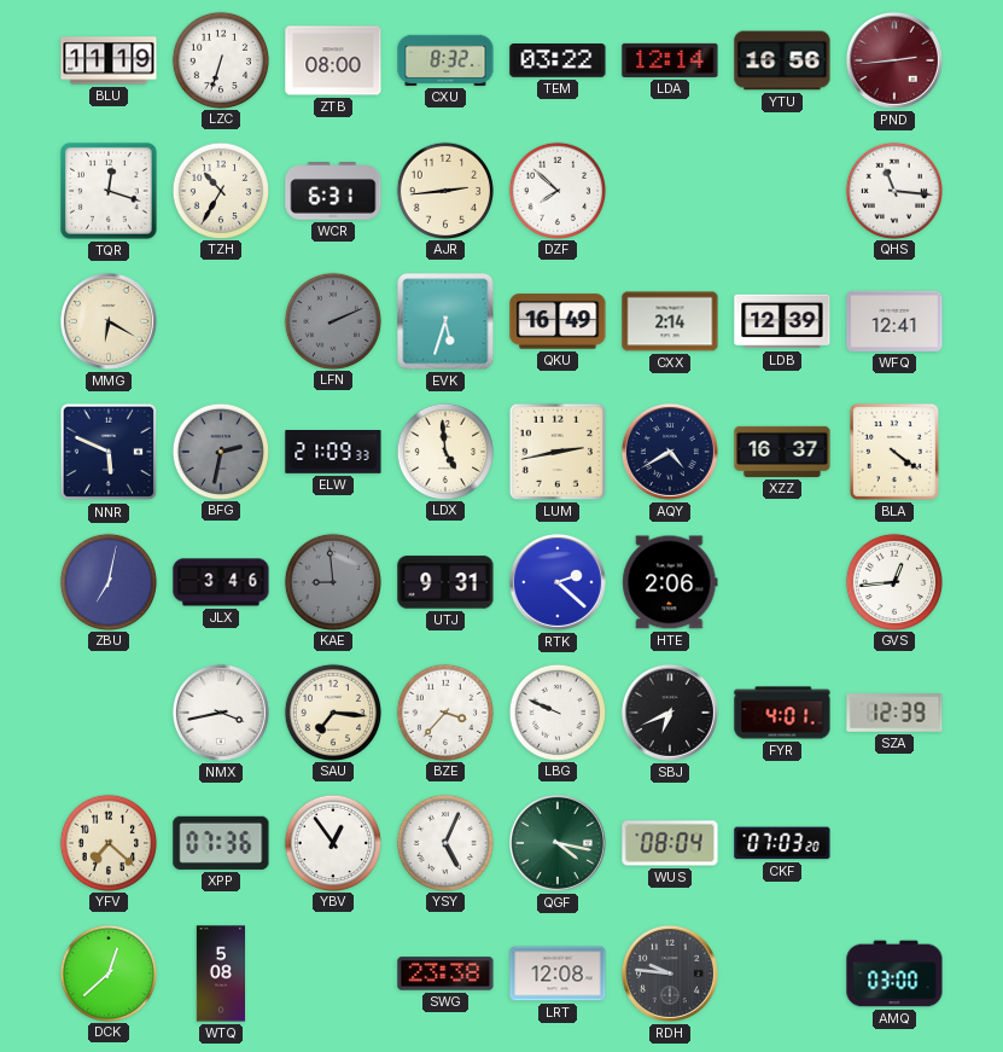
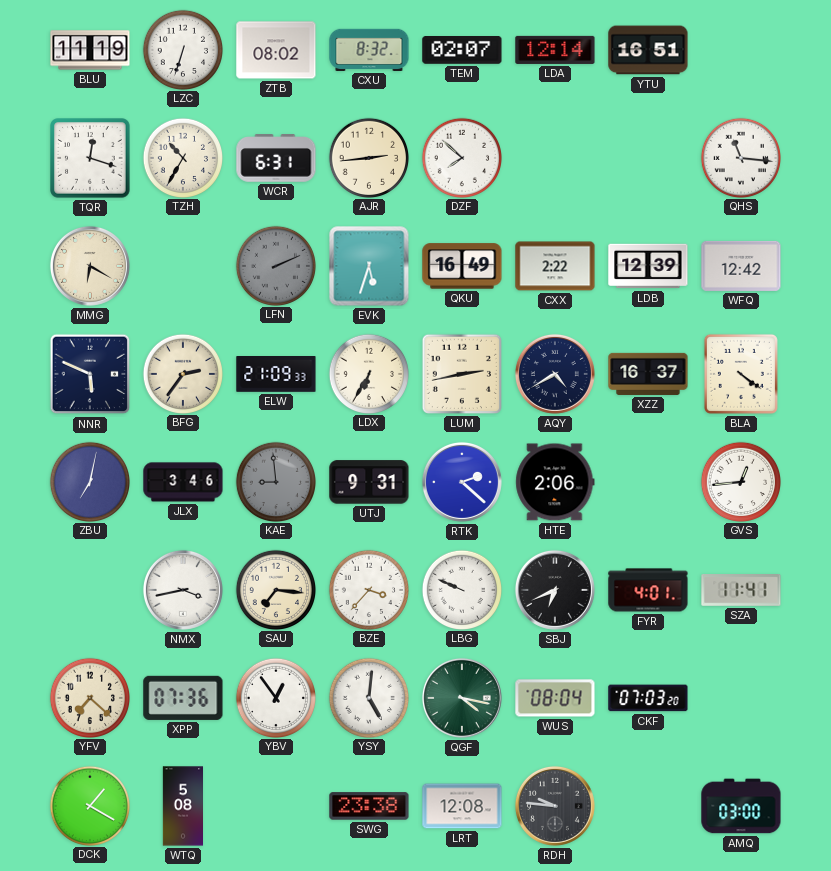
ZTB: 08:00 -> 08:02
TEM: 03:22 -> 02:07
YTU: 16:56 -> 16:51
PND: 2:44 -> none
CXX: 2:14 -> 2:22
WFQ: 12:41 -> 12:42
BFG: 2:32 -> 2:36
BFG dial: grey -> cream
LDX: 4:59 -> 6:35
SZA: 12:39 -> 11:41
YSY: 5:04 -> 5:01
DCK: 12:38 -> 1:20
